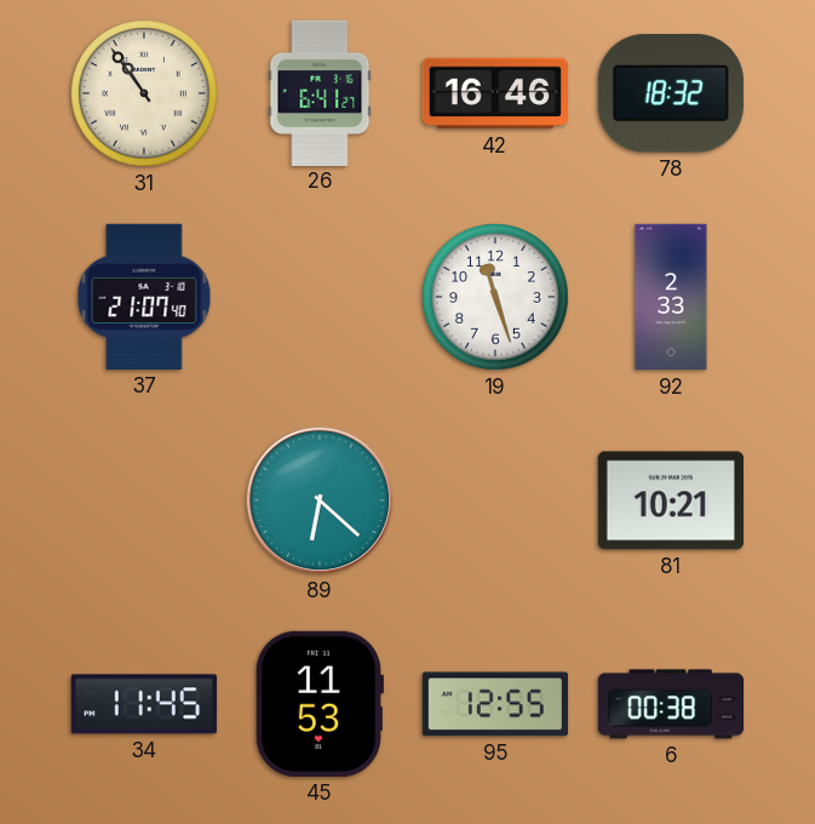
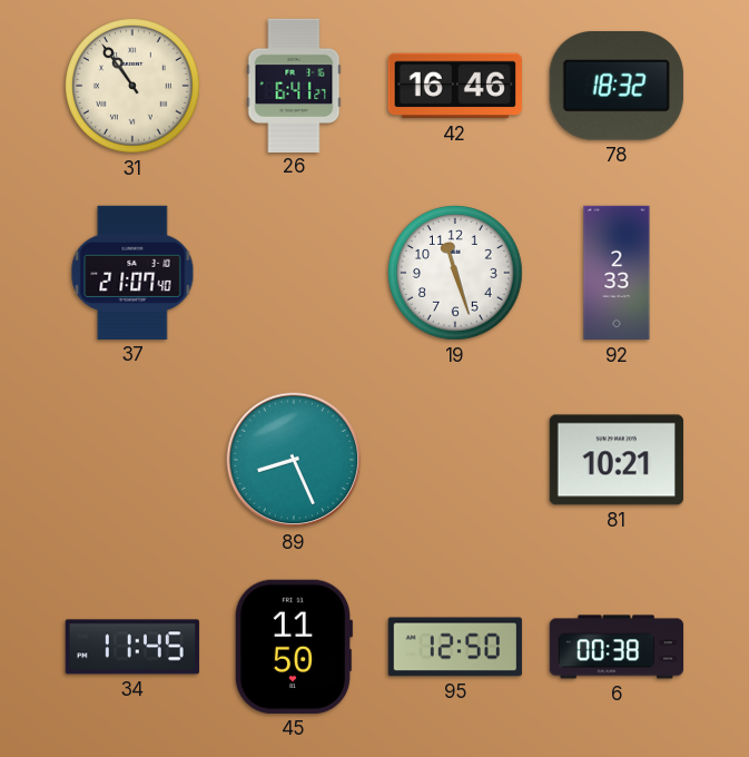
89: 6:22 -> 8:26
45: 11:53 -> 11:50
95: 12:55 -> 12:50
